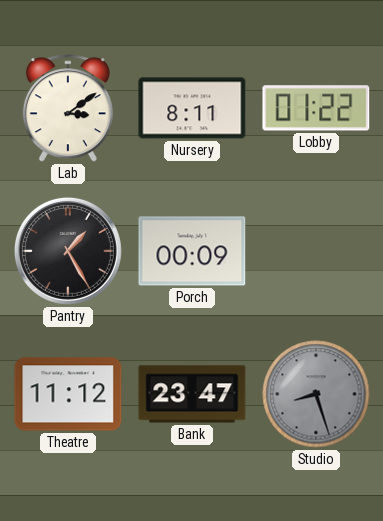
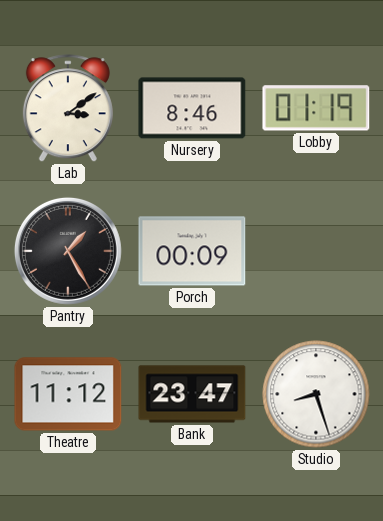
Nursery: 8:11 -> 8:46
Lobby: 01:22 -> 01:19
Studio dial: grey -> white
